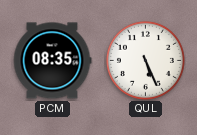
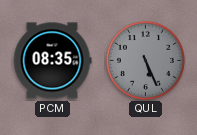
QUL dial: white -> grey
